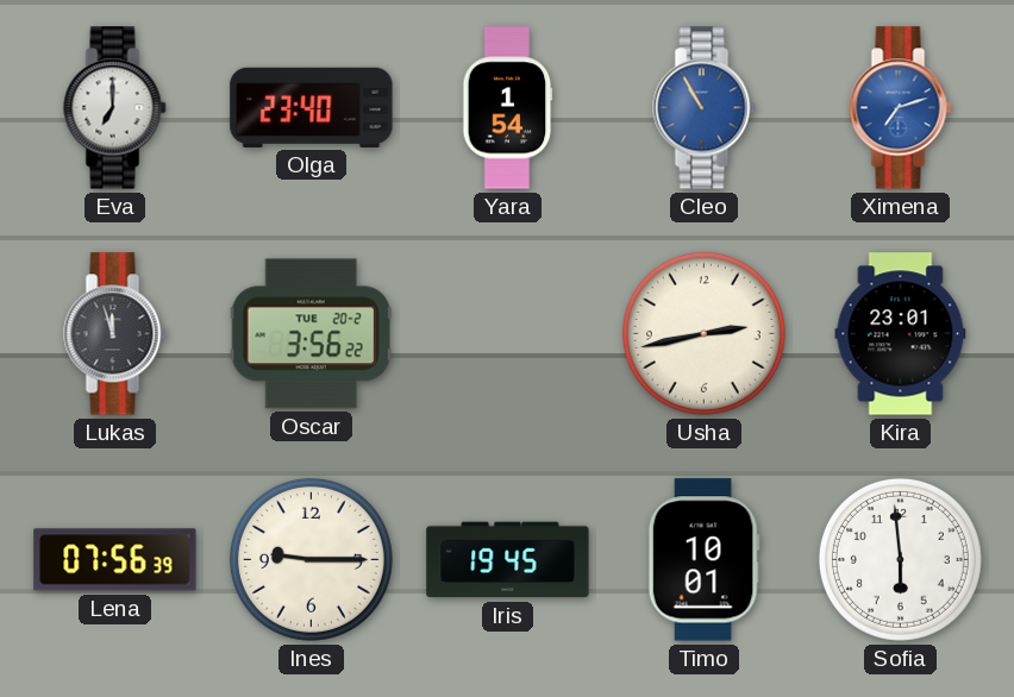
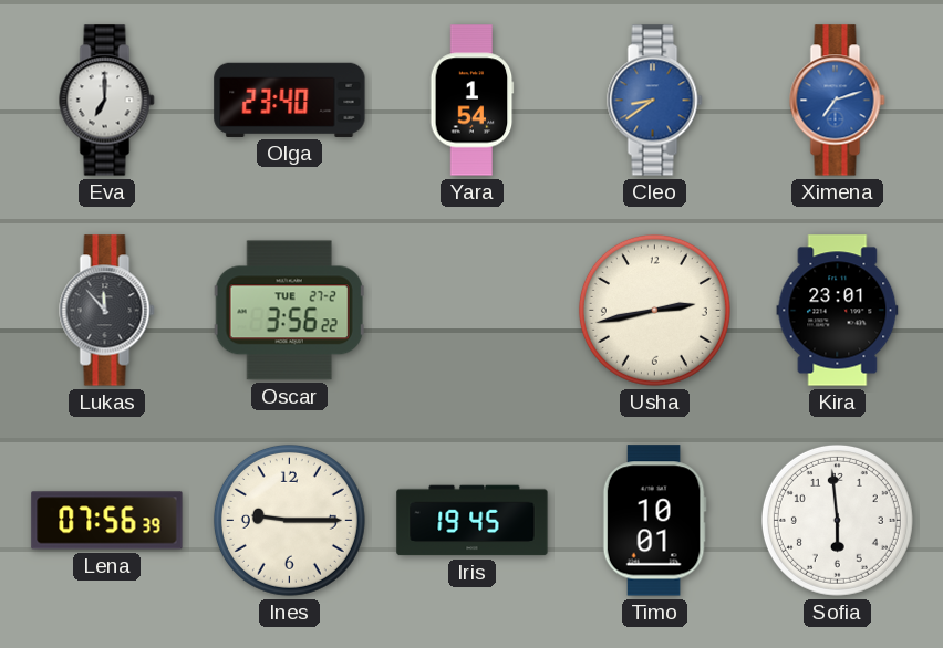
Cleo: 10:55 -> 8:39
Lukas: 11:57 -> 11:53
Oscar date: TUE 20-2 -> TUE 27-2
